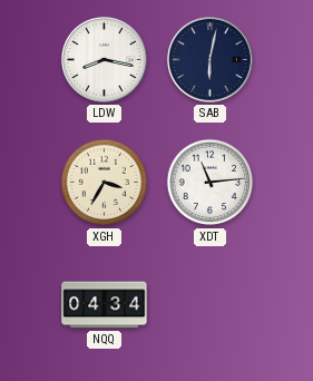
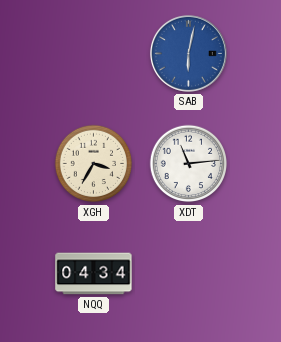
LDW: 8:17 -> none
SAB dial: navy -> blue
